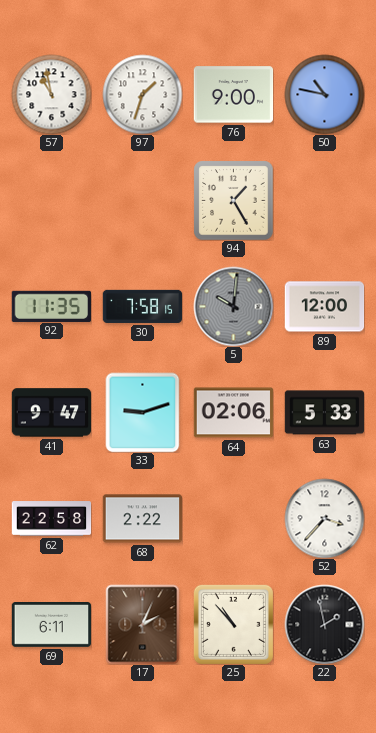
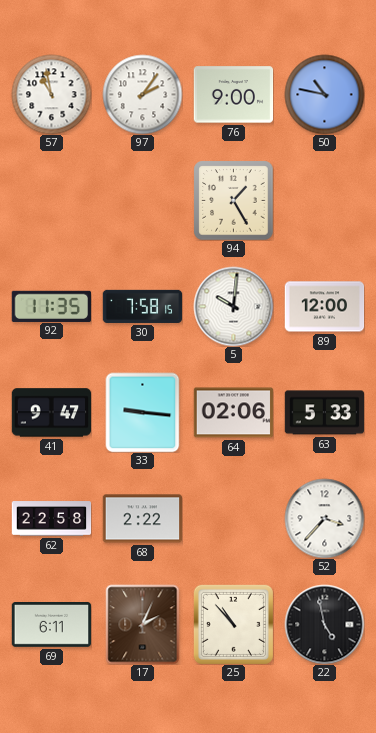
97: 1:33 -> 2:06
5 dial: grey -> white
33: 9:12 -> 9:16
22: 1:58 -> 4:58
